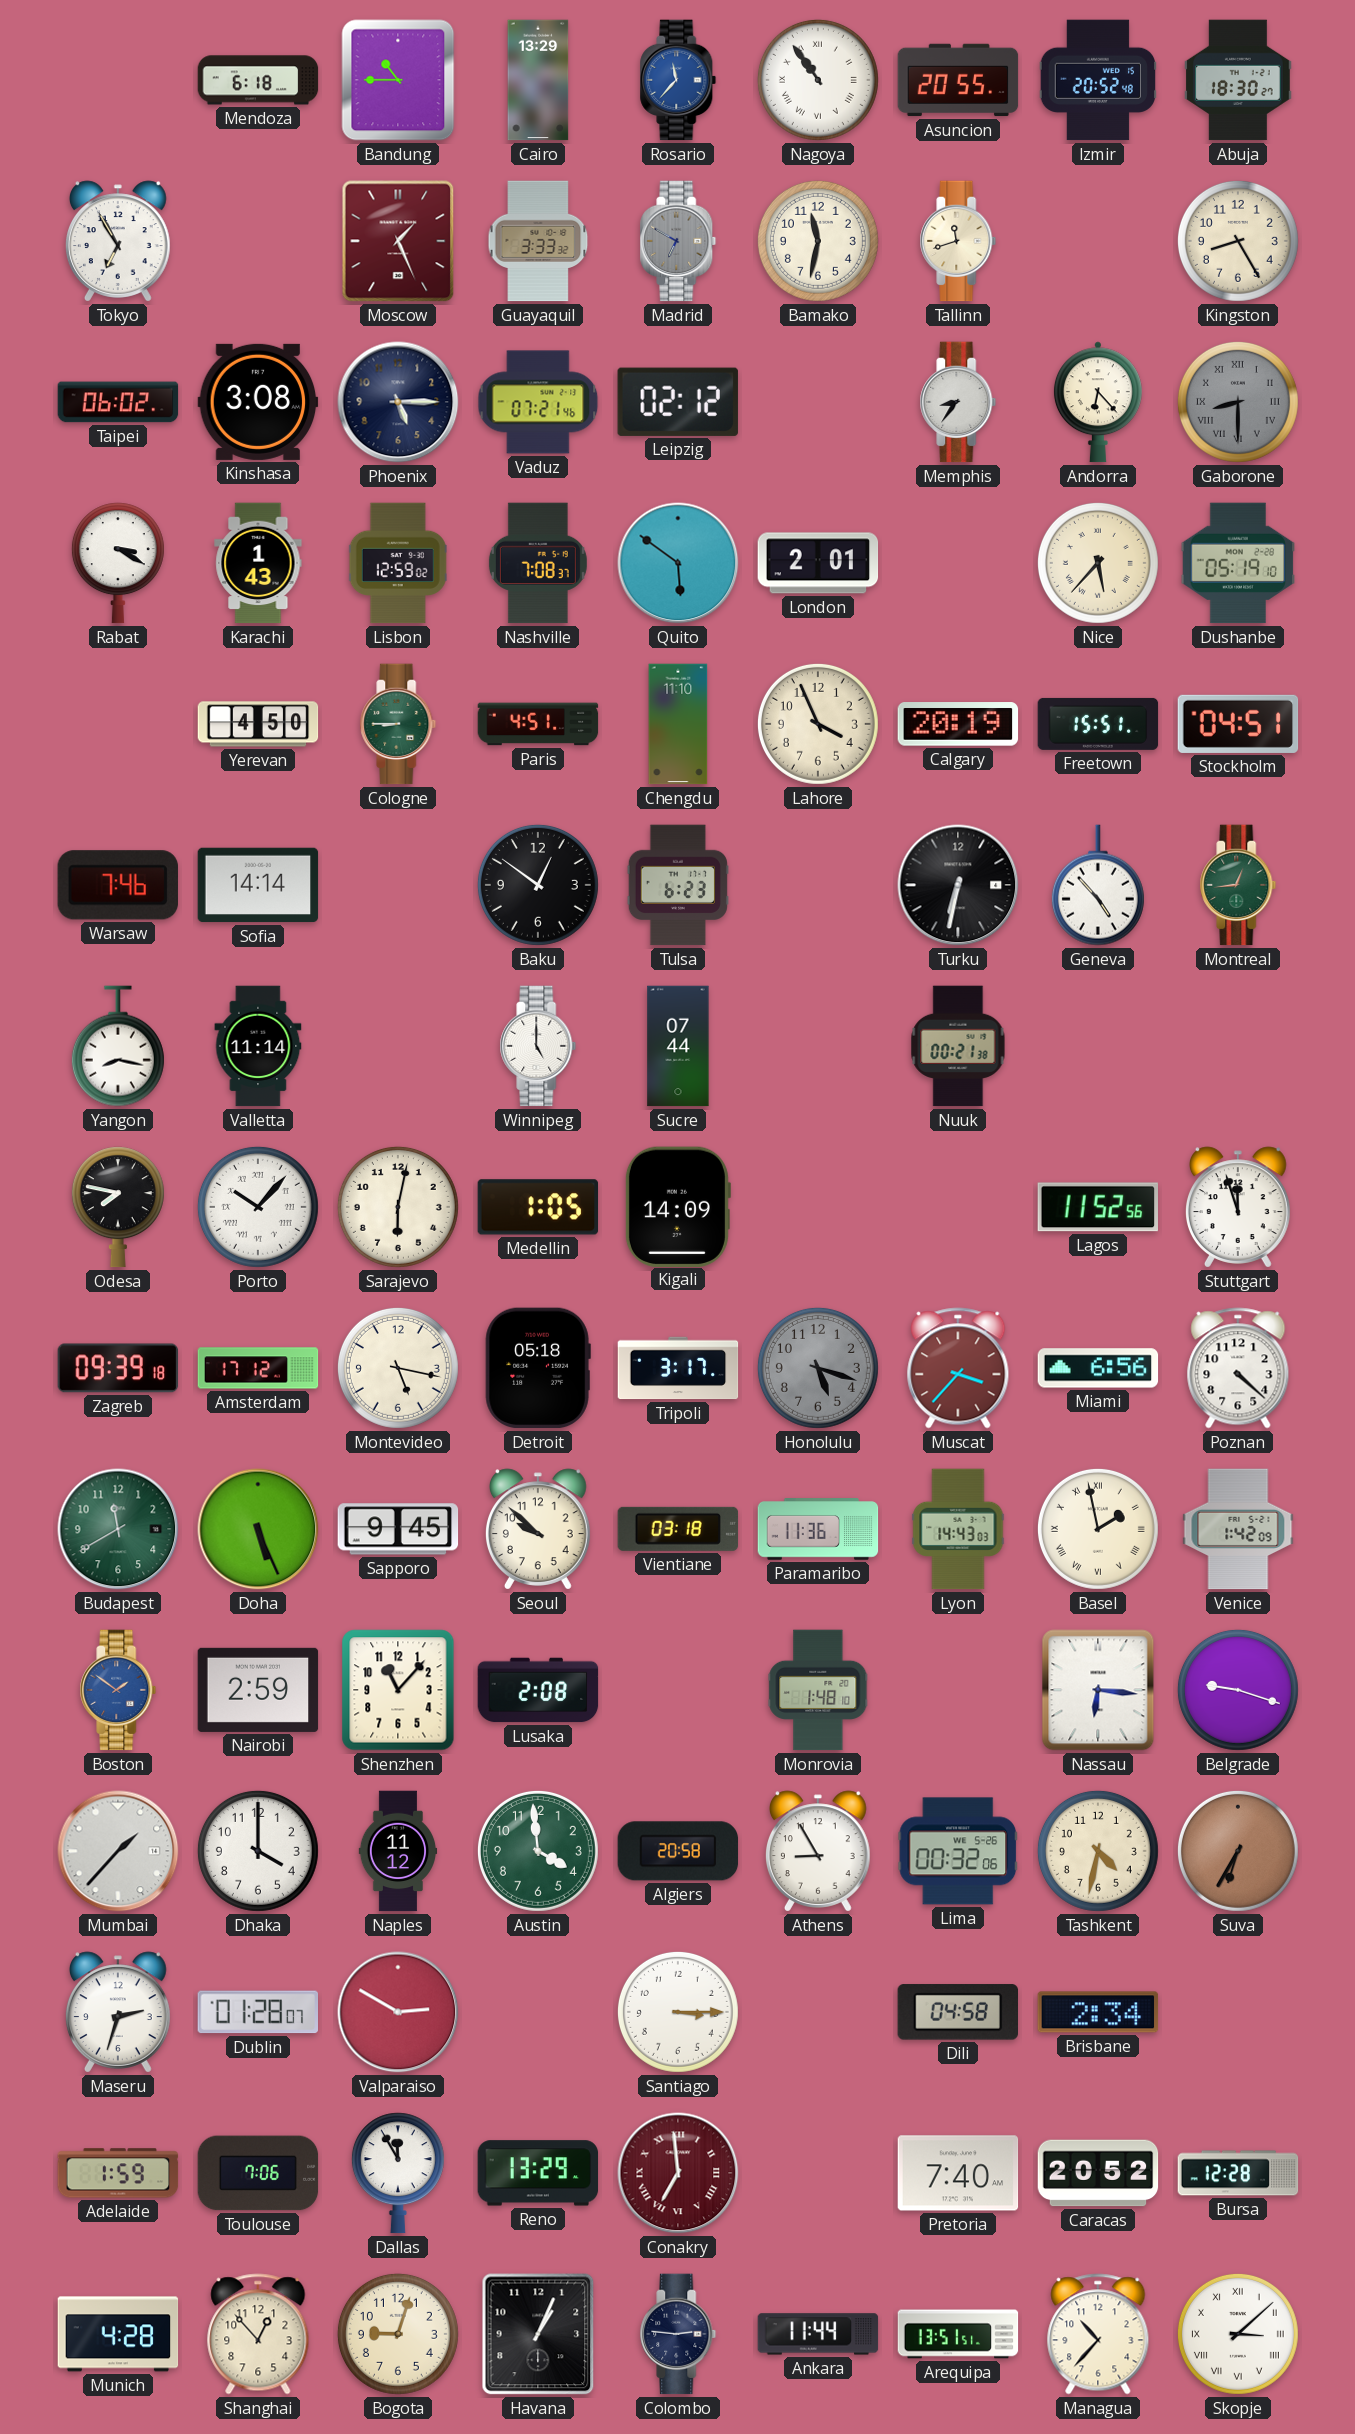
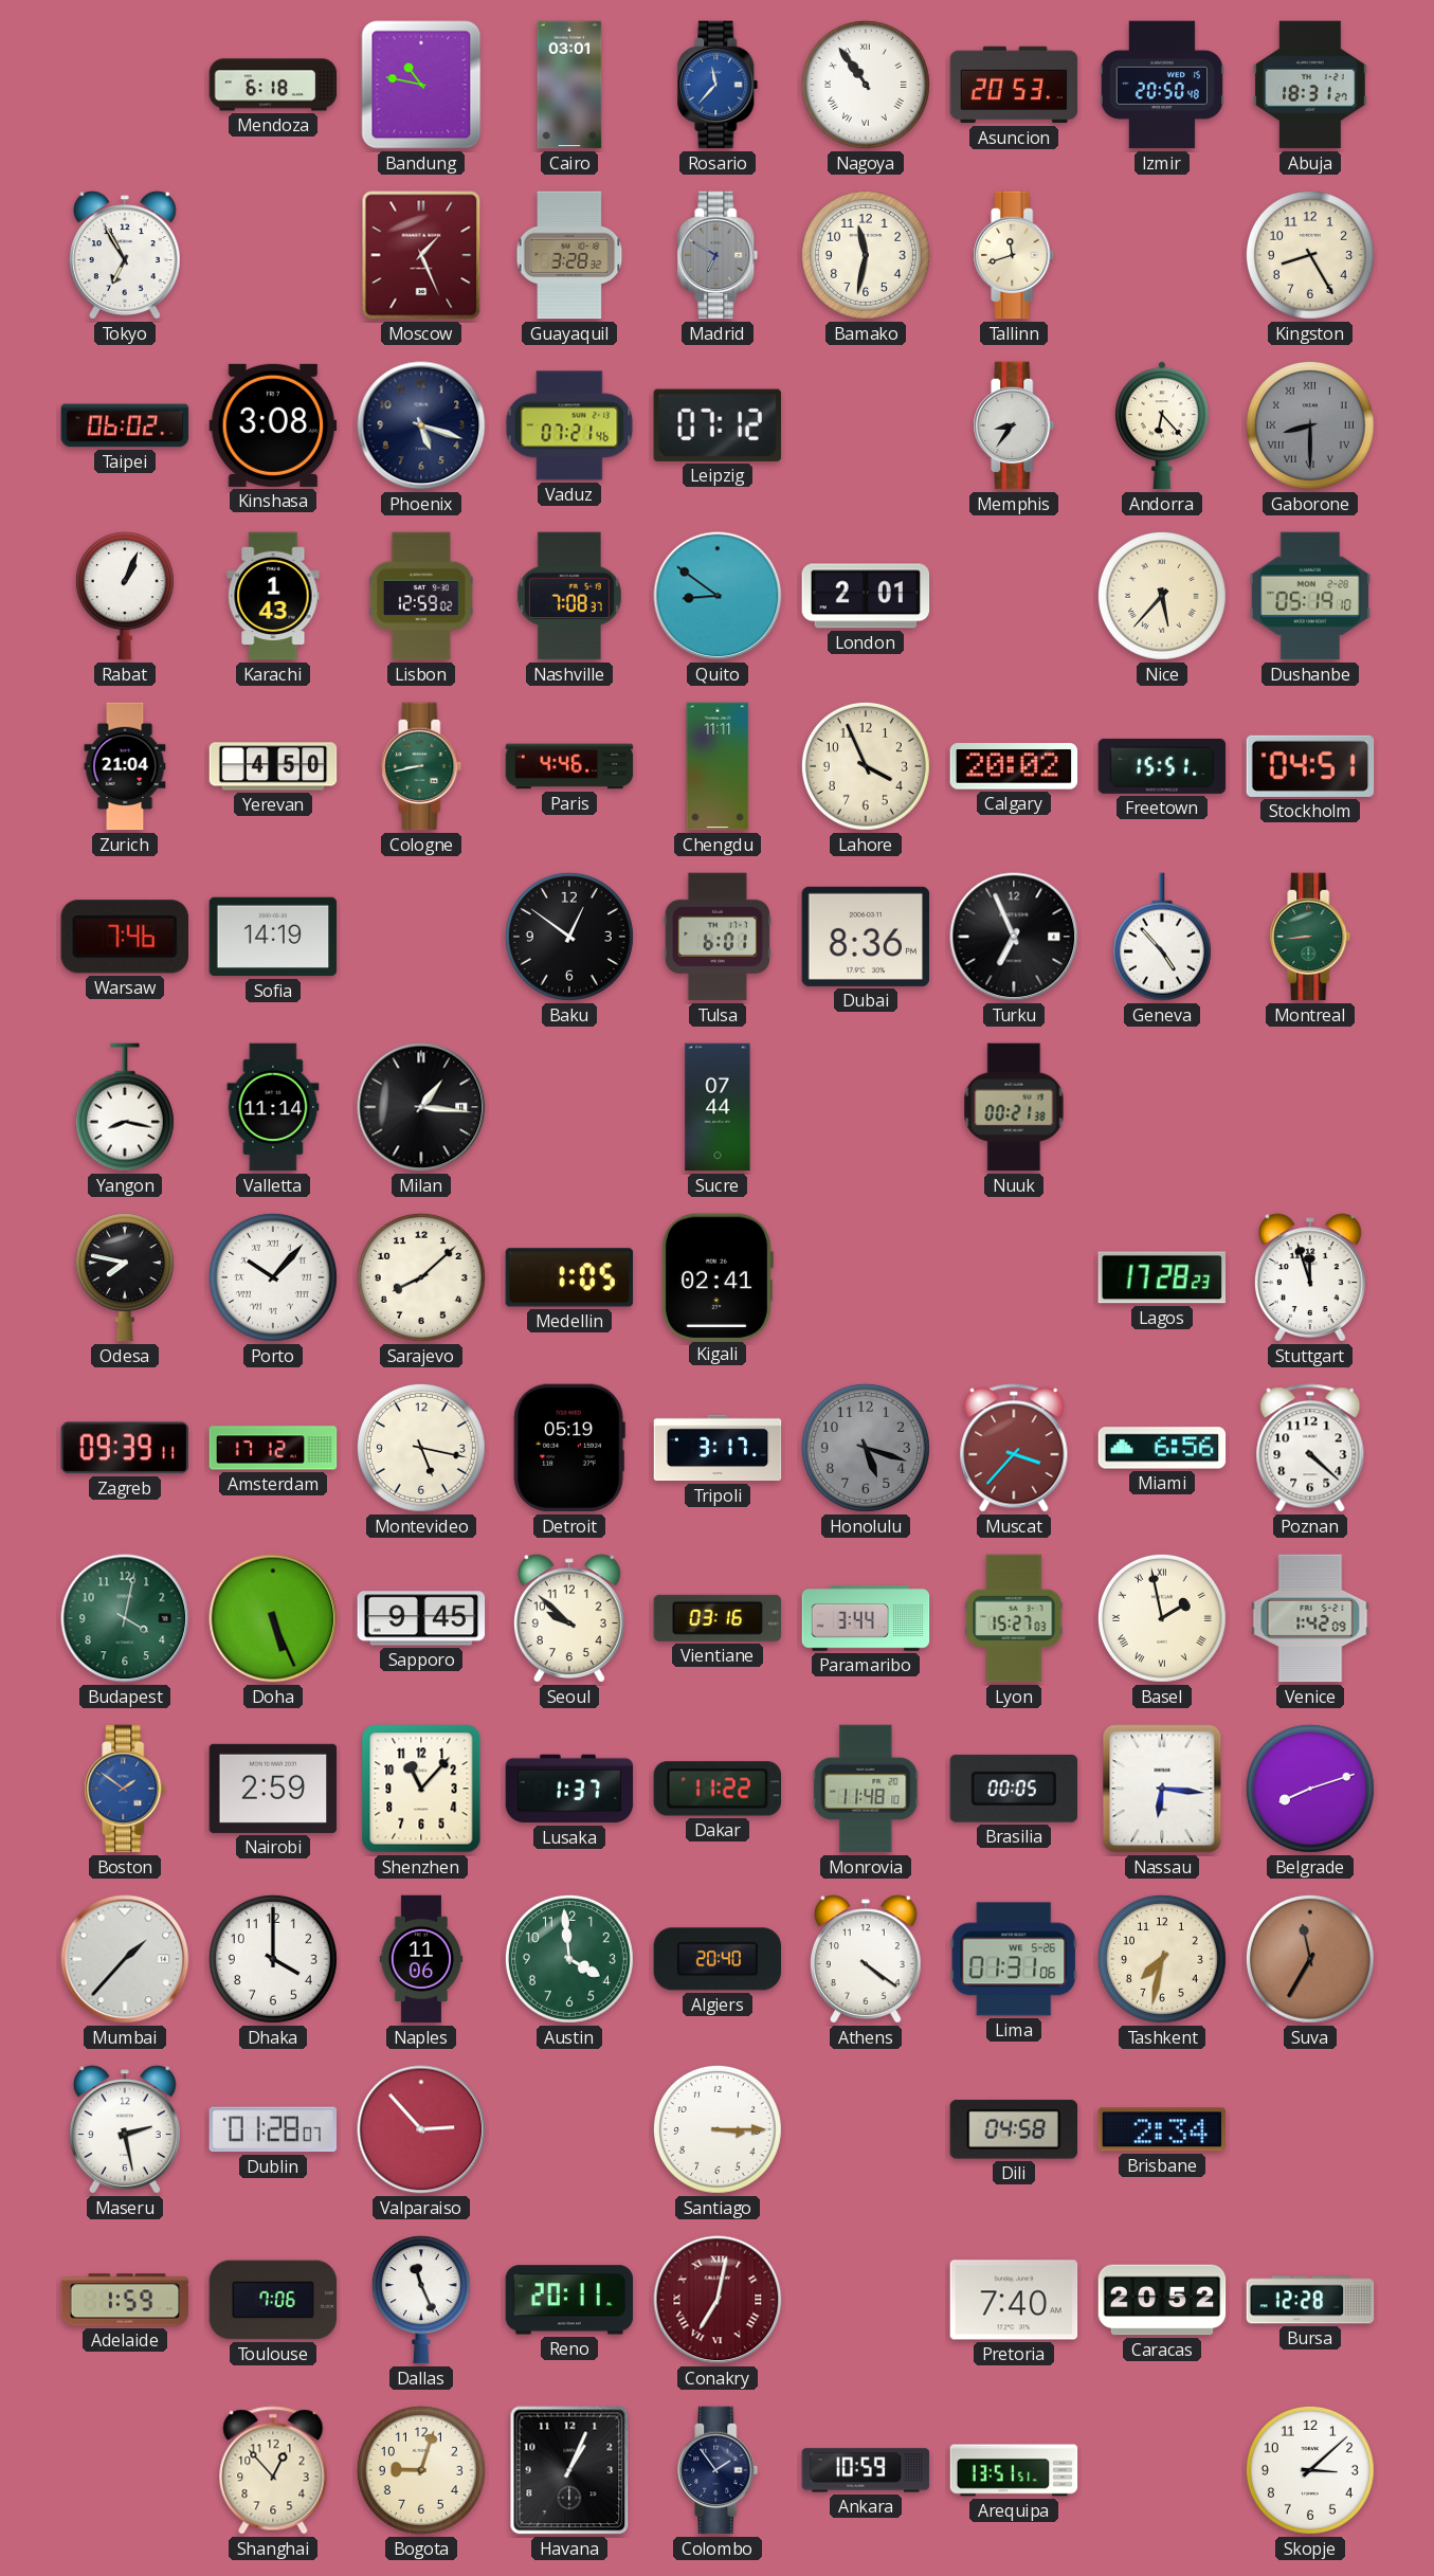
Bandung: 10:45 -> 10:47
Cairo: 13:29 -> 03:01
Asuncion: 20:55 -> 20:53
Izmir: 20:52 -> 20:50
Abuja: 18:30 -> 18:31
Guayaquil: 3:33 -> 3:28
Phoenix: 5:15 -> 5:18
Leipzig: 02:12 -> 07:12
Rabat: 3:20 -> 1:04
Quito: 5:51 -> 8:51
Zurich: none -> 21:04
Cologne: 8:45 -> 8:43
Paris: 4:51 -> 4:46
Chengdu: 11:10 -> 11:11
Calgary: 20:19 -> 20:02
Sofia: 14:14 -> 14:19
Tulsa: 6:23 -> 6:01
Dubai: none -> 8:36
Turku: 6:32 -> 6:56
Montreal: 12:44 -> 8:44
Milan: none -> 1:16
Winnipeg: 5:00 -> none
Sarajevo: 6:02 -> 8:08
Kigali: 14:09 -> 02:41
Lagos: 11:52 -> 17:28
Zagreb: 09:39:18 -> 09:39:11
Detroit: 05:18 -> 05:19
Budapest: 11:40 -> 4:02
Vientiane: 03:18 -> 03:16
Paramaribo: 11:36 -> 3:44
Lyon: 14:43 -> 15:27
Lusaka: 2:08 -> 1:37
Dakar: none -> 11:22
Monrovia: 1:48 -> 11:48
Brasilia: none -> 00:05
Belgrade: 9:18 -> 8:12
Naples: 11:12 -> 11:06
Algiers: 20:58 -> 20:40
Athens: 8:55 -> 4:21
Lima: 00:32 -> 01:31
Tashkent: 4:32 -> 7:32
Suva: 6:35 -> 11:35
Maseru: 2:33 -> 2:28
Valparaiso: 2:50 -> 2:53
Dallas: 11:55 -> 11:26
Reno: 13:29 -> 20:11
Conakry: 6:59 -> 7:02
Munich: 4:28 -> none
Colombo: 2:46 -> 1:54
Ankara: 11:44 -> 10:59
Managua: 10:37 -> none
Skopje numerals: Roman -> Arabic
